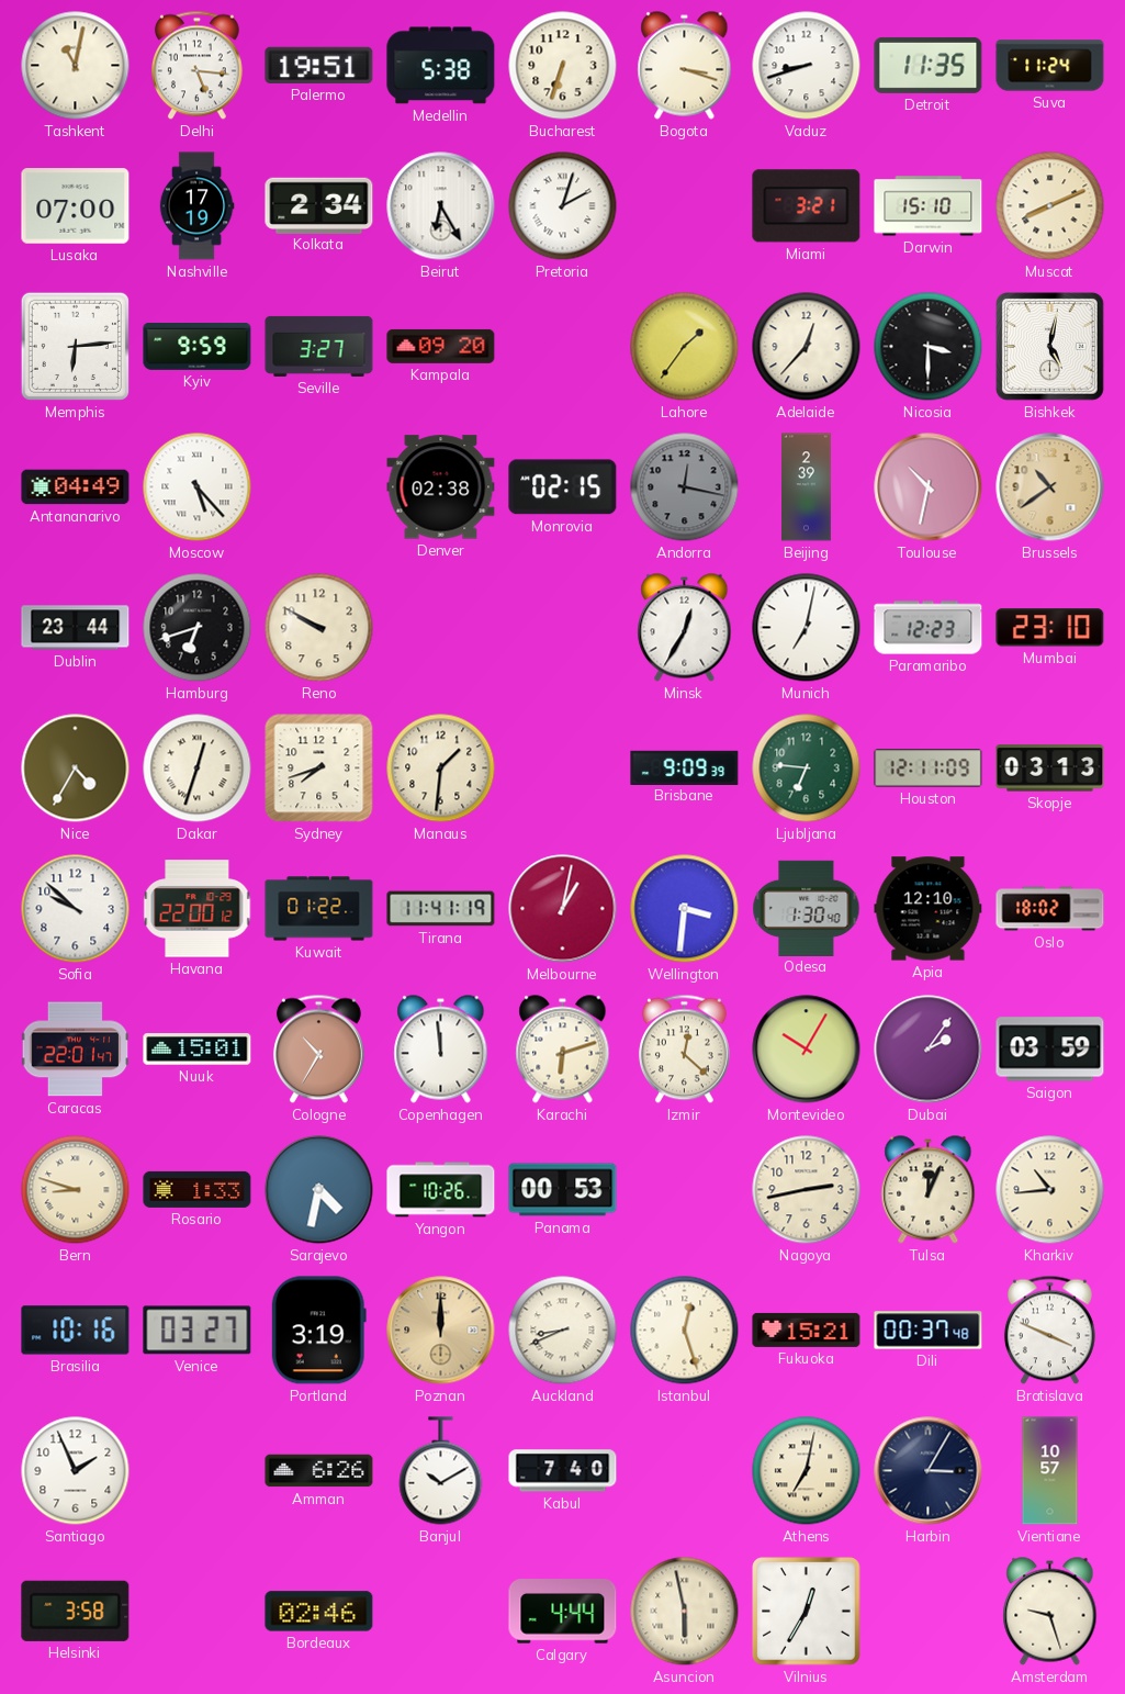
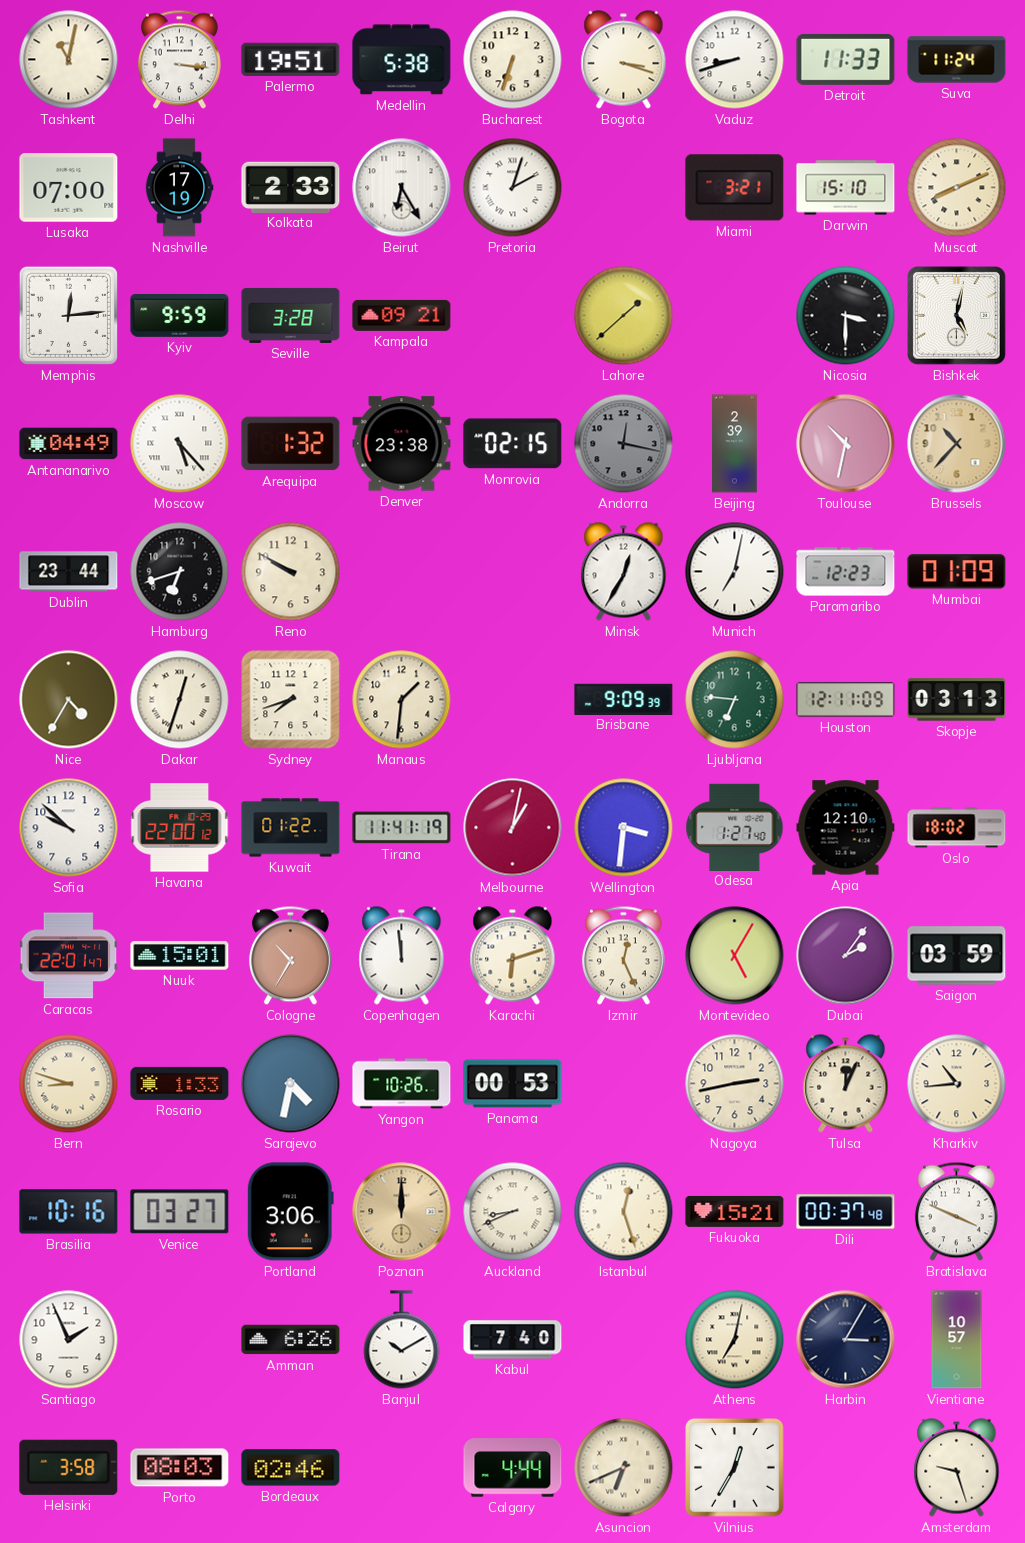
Delhi: 5:16 -> 3:16
Detroit: 11:35 -> 11:33
Kolkata: 2:34 -> 2:33
Memphis: 6:14 -> 12:14
Seville: 3:27 -> 3:28
Kampala: 09:20 -> 09:21
Lahore: 1:36 -> 1:38
Adelaide: 12:37 -> none
Arequipa: none -> 1:32
Denver: 02:38 -> 23:38
Brussels: 10:39 -> 10:37
Mumbai: 23:10 -> 01:09
Odesa: 1:30 -> 1:27
Izmir: 12:22 -> 12:26
Montevideo: 10:05 -> 5:05
Portland: 3:19 -> 3:06
Porto: none -> 08:03
Asuncion: 5:58 -> 6:41
